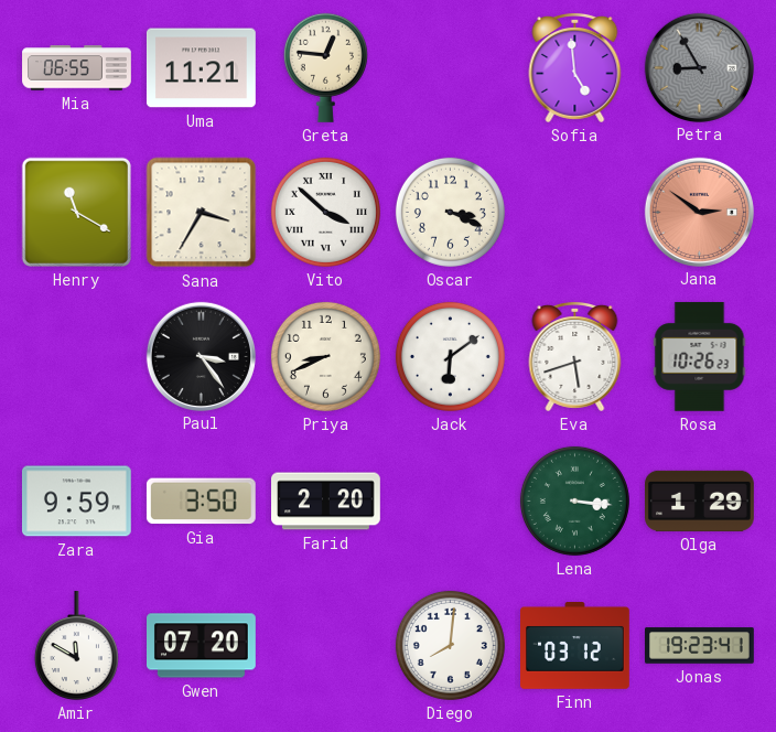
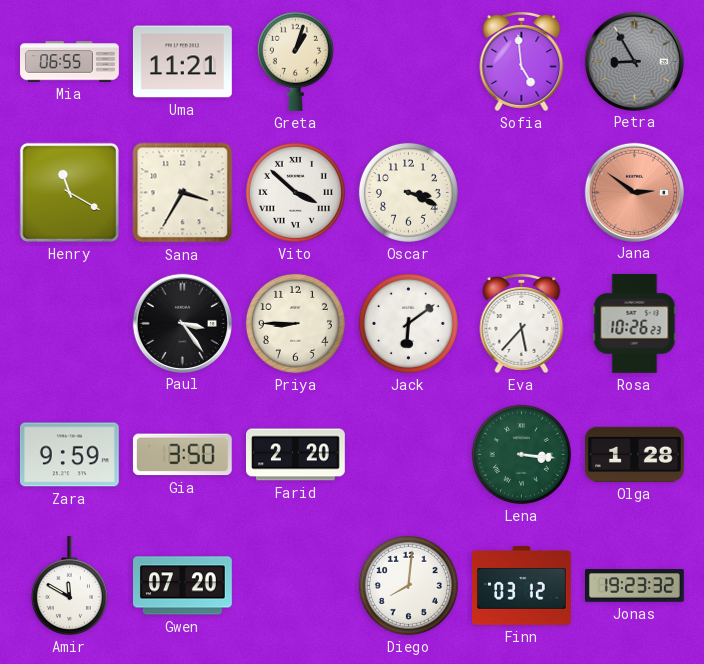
Greta: 12:46 -> 1:03
Priya: 8:41 -> 8:45
Eva: 5:42 -> 5:37
Olga: 1:29 -> 1:28
Jonas: 19:23:41 -> 19:23:32
